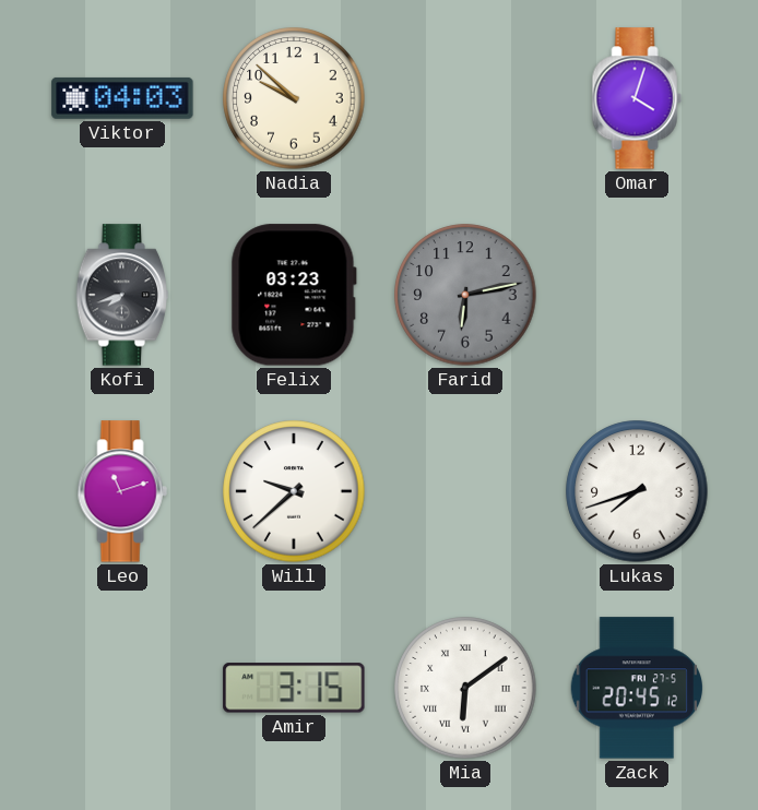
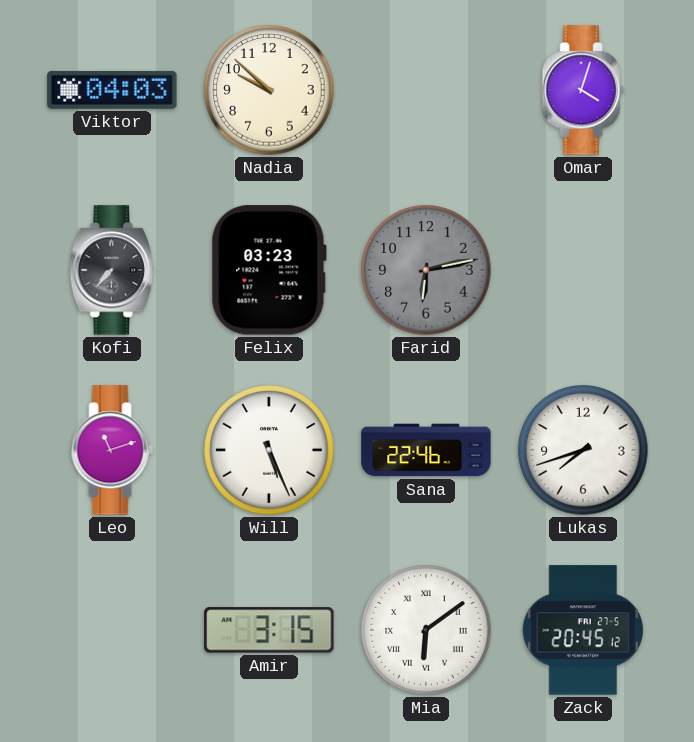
Kofi: 7:42 -> 7:37
Will: 9:38 -> 5:26
Sana: none -> 22:46
